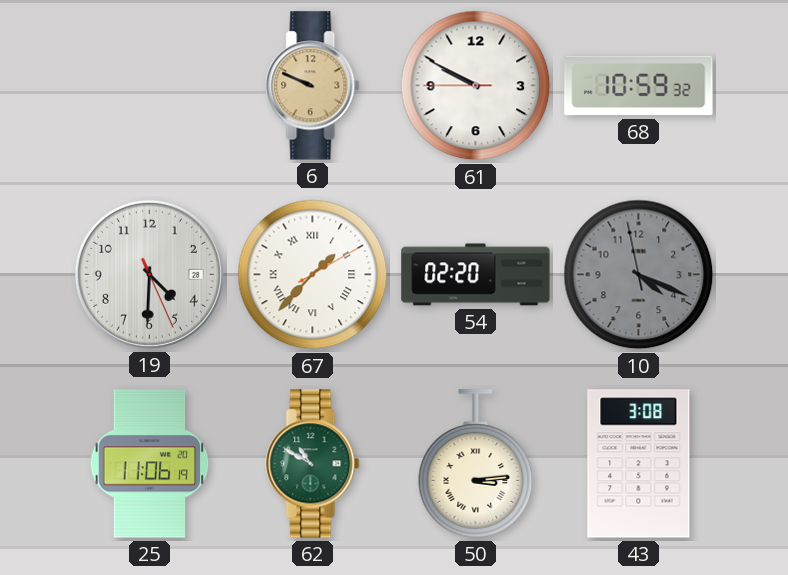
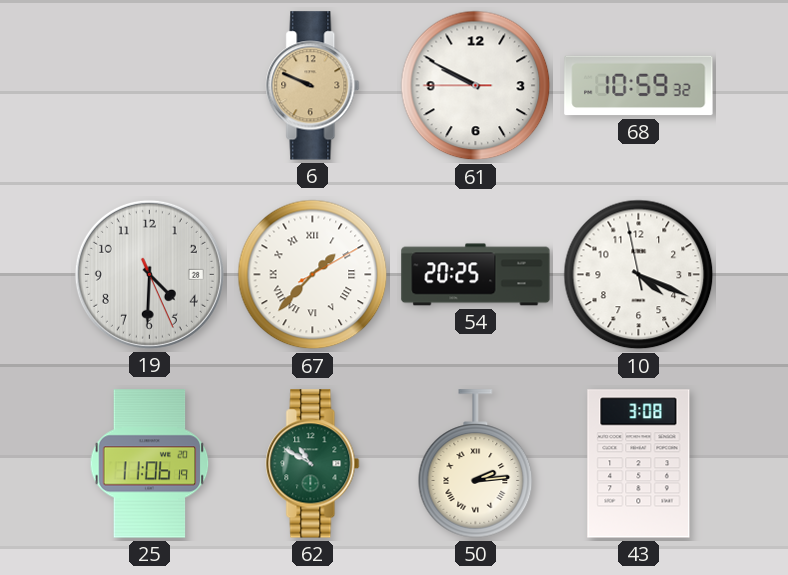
54: 02:20 -> 20:25
10 dial: grey -> white
50: 3:14 -> 2:14
